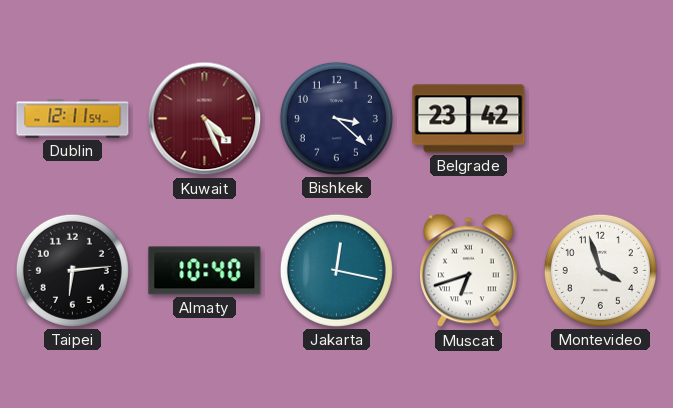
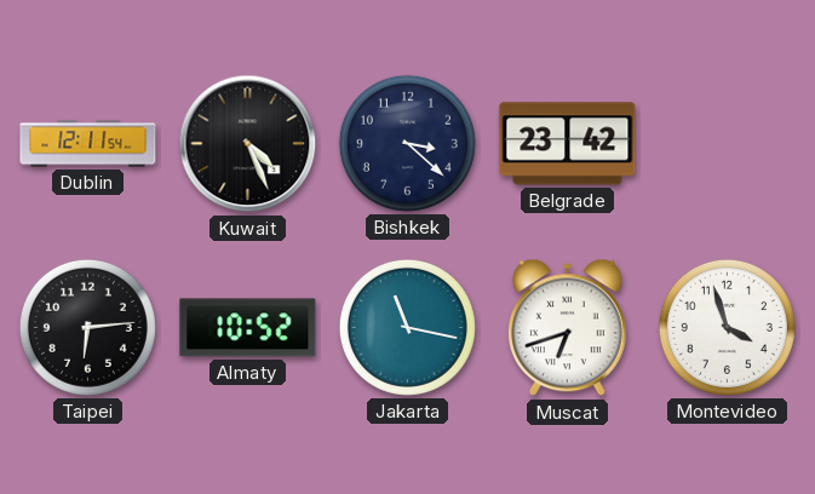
Kuwait dial: burgundy -> black
Almaty: 10:40 -> 10:52
Jakarta: 12:17 -> 11:17
